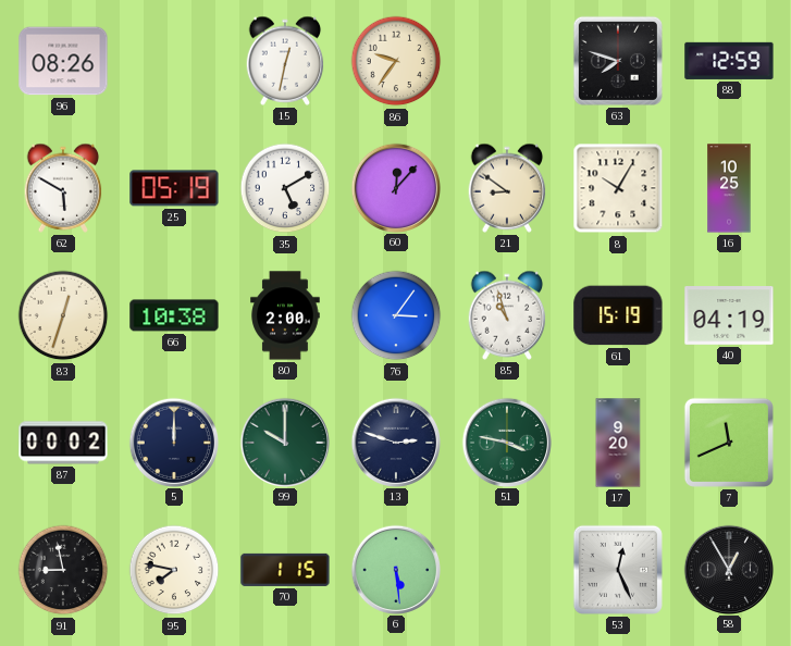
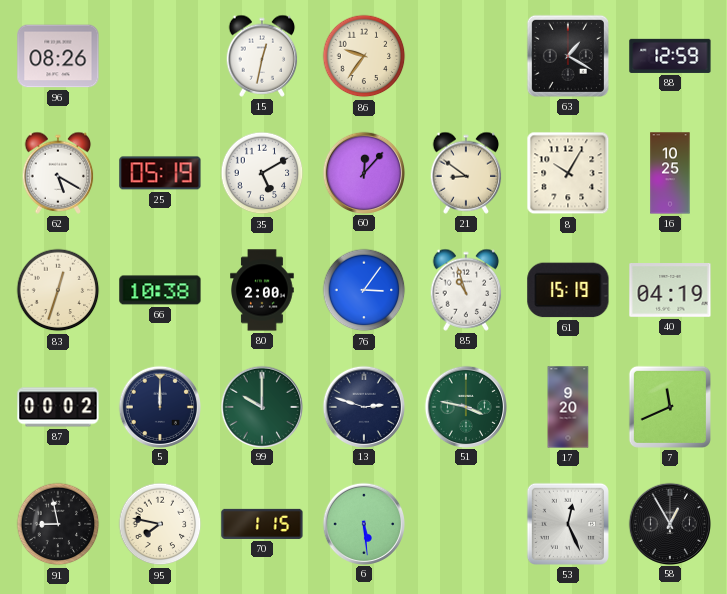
63: 7:48 -> 1:20
62: 5:50 -> 5:20
